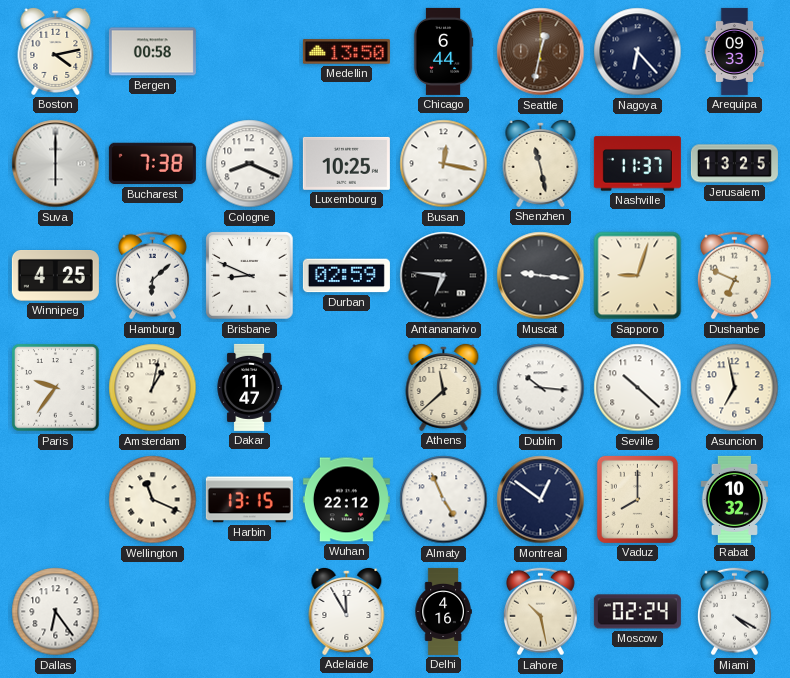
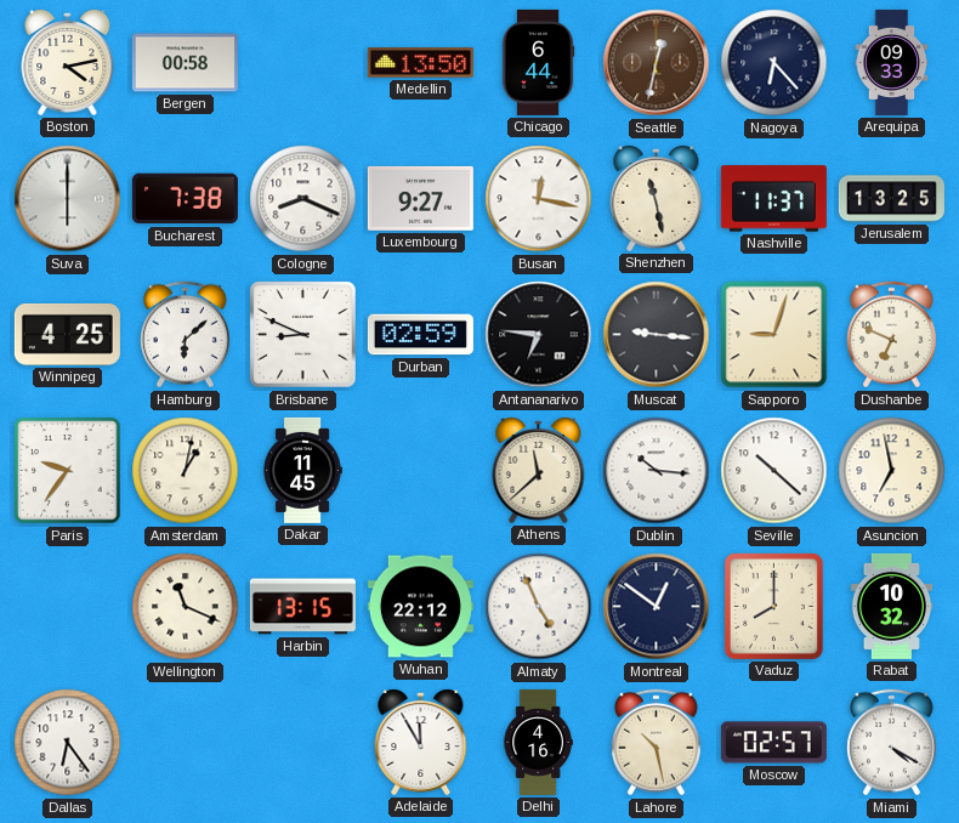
Luxembourg: 10:25 -> 9:27
Dakar: 11:47 -> 11:45
Moscow: 02:24 -> 02:57
